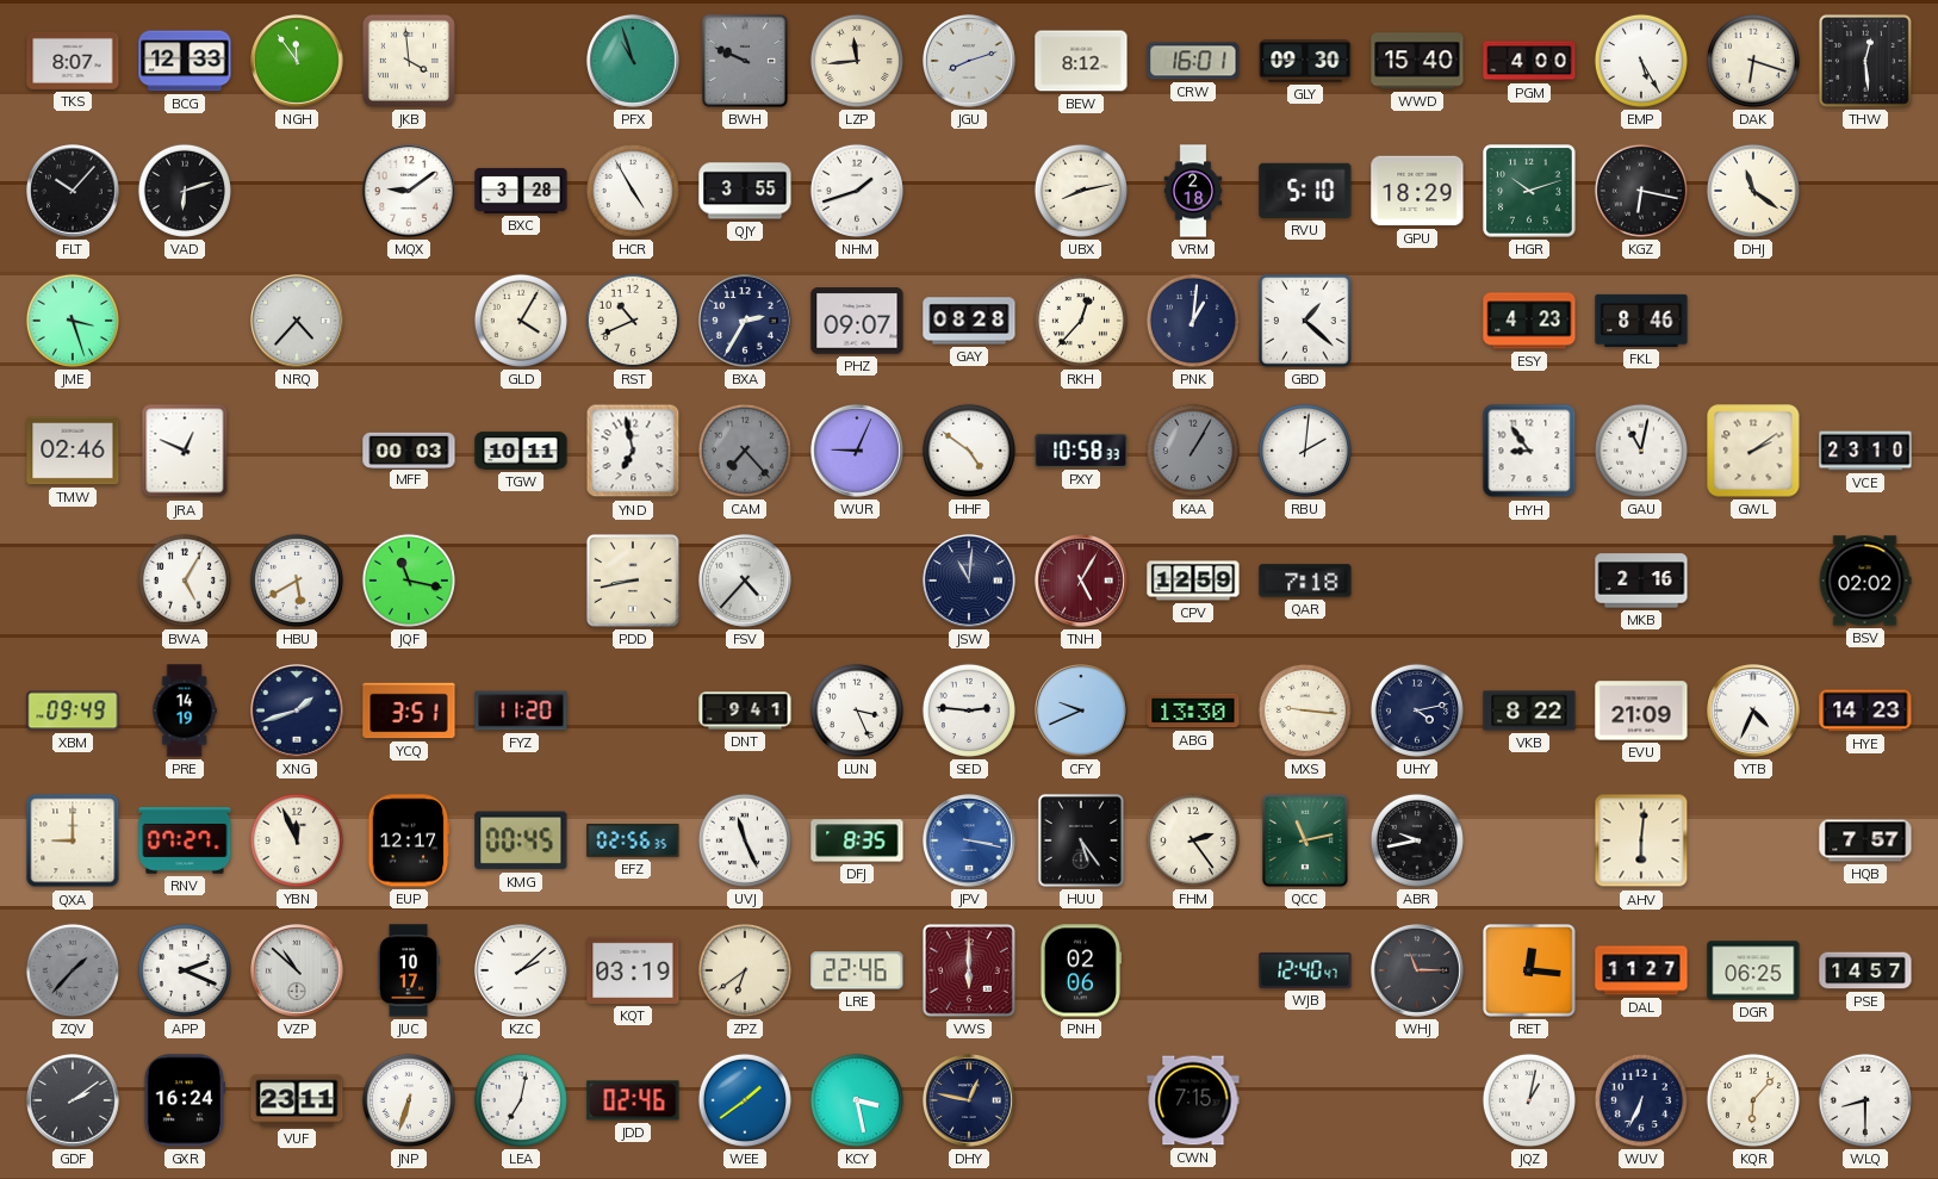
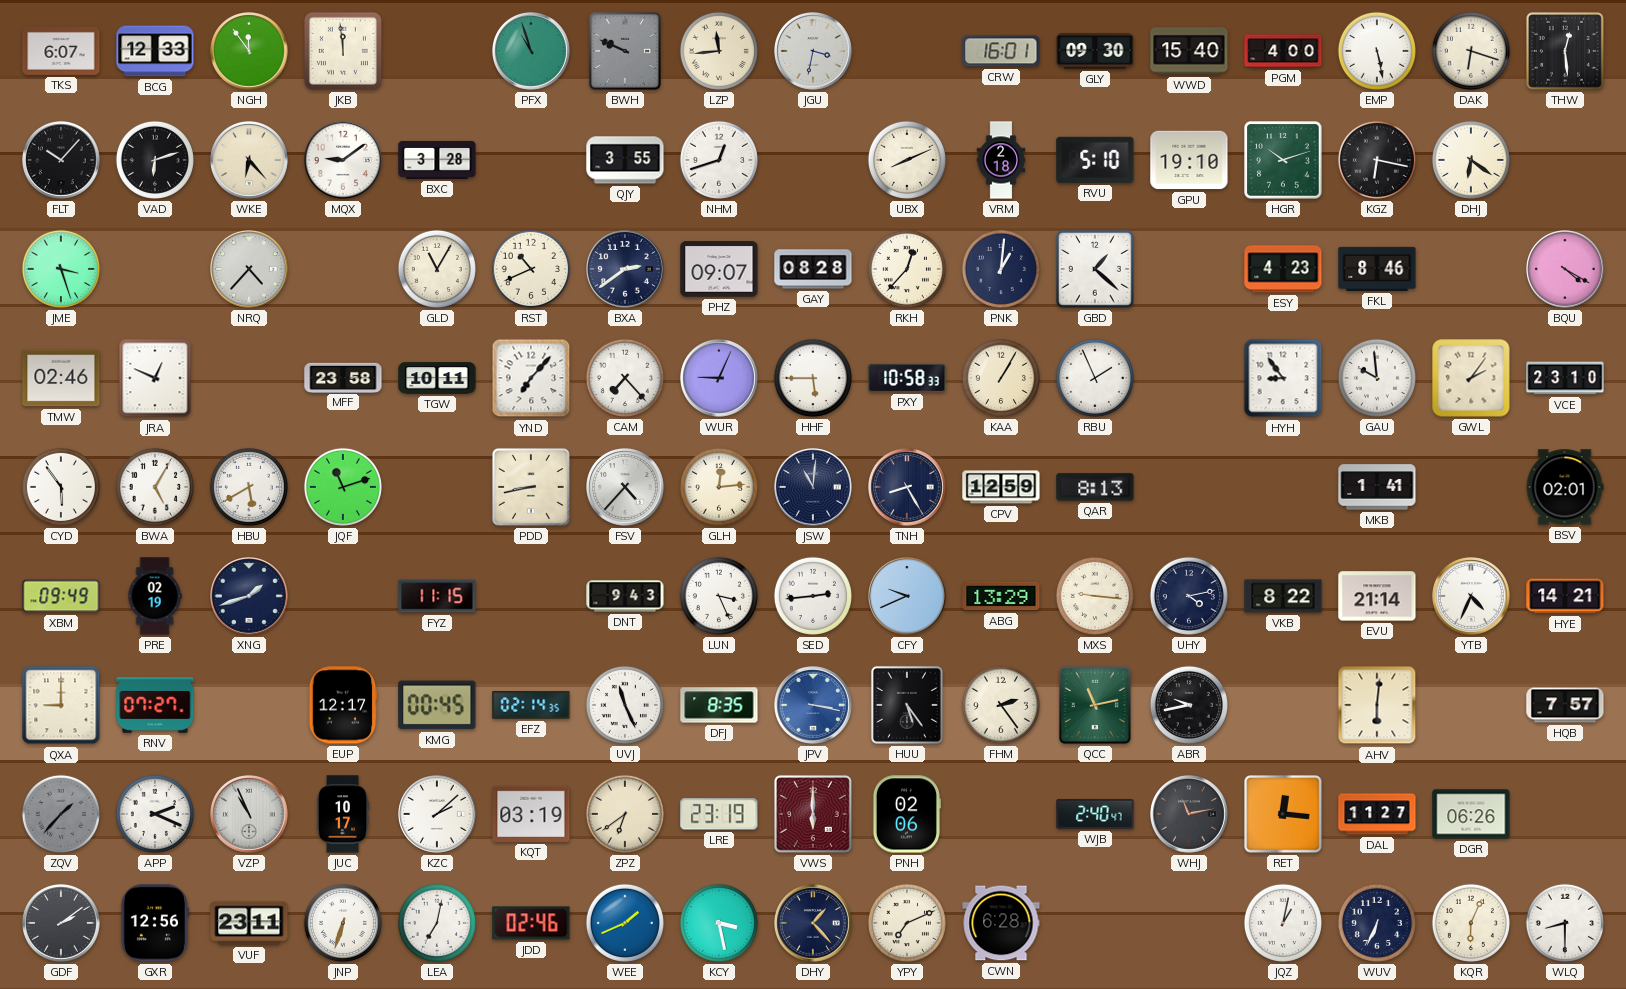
TKS: 8:07 -> 6:07
JKB: 3:59 -> 11:59
JGU: 8:12 -> 3:32
BEW: 8:12 -> none
EMP: 5:25 -> 5:28
WKE: none -> 6:23
HCR: 4:55 -> none
NHM: 1:42 -> 12:42
UBX: 8:13 -> 8:11
GPU: 18:29 -> 19:10
DHJ: 11:21 -> 6:21
GLD: 4:05 -> 11:05
BXA: 2:35 -> 2:39
BQU: none -> 4:20
MFF: 00:03 -> 23:58
YND: 6:58 -> 7:07
CAM dial: grey -> white
HHF: 4:51 -> 5:45
KAA dial: grey -> cream
RBU: 2:01 -> 1:56
GAU: 11:02 -> 9:59
GWL: 2:09 -> 2:06
CYD: none -> 5:54
JQF: 11:17 -> 11:12
GLH: none -> 12:14
TNH: 5:05 -> 8:25
TNH dial: burgundy -> navy
QAR: 7:18 -> 8:13
MKB: 2:16 -> 1:41
BSV: 02:02 -> 02:01
PRE: 14:19 -> 02:19
YCQ: 3:51 -> none
FYZ: 11:20 -> 11:15
DNT: 9:41 -> 9:43
SED: 2:46 -> 2:44
ABG: 13:30 -> 13:29
EVU: 21:09 -> 21:14
HYE: 14:23 -> 14:21
YBN: 11:56 -> none
EFZ: 02:56 -> 02:14
VZP: 10:52 -> 10:56
LRE: 22:46 -> 23:19
WJB: 12:40 -> 2:40
WHJ: 11:15 -> 11:13
DGR: 06:25 -> 06:26
PSE: 14:57 -> none
GXR: 16:24 -> 12:56
WEE: 1:39 -> 1:41
DHY: 12:47 -> 1:23
YPY: none -> 7:11
CWN: 7:15 -> 6:28
KQR: 6:07 -> 6:04
